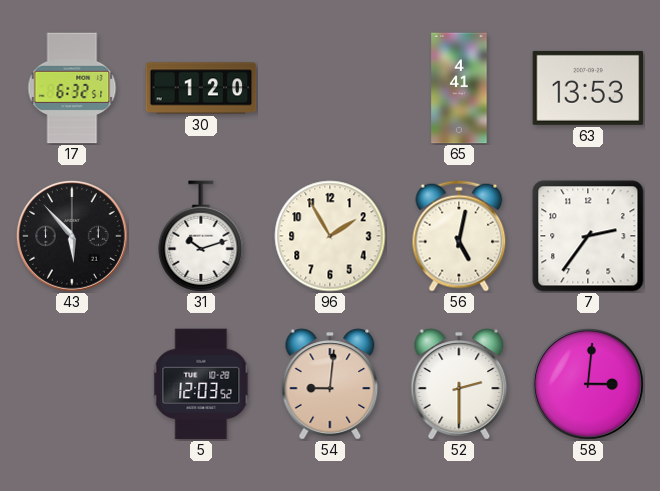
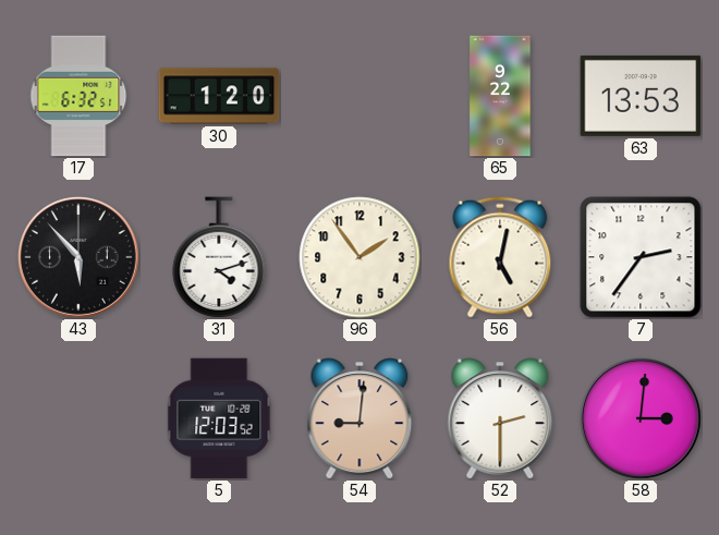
65: 4:41 -> 9:22
31: 10:12 -> 4:12
96: 1:55 -> 1:54
